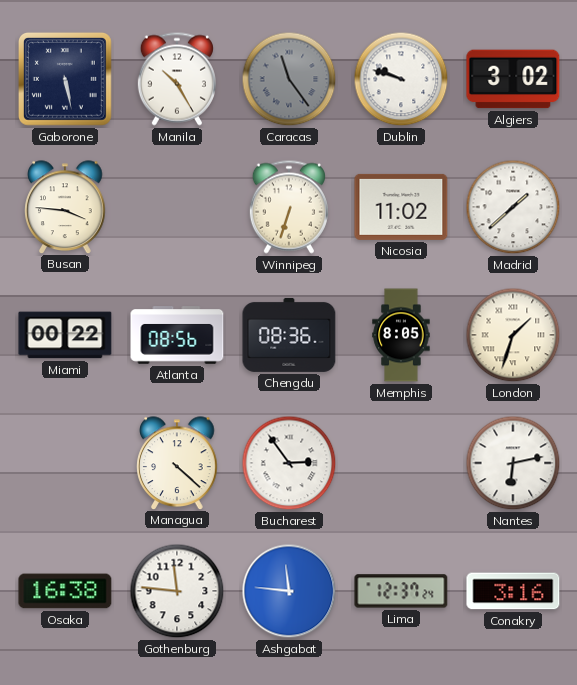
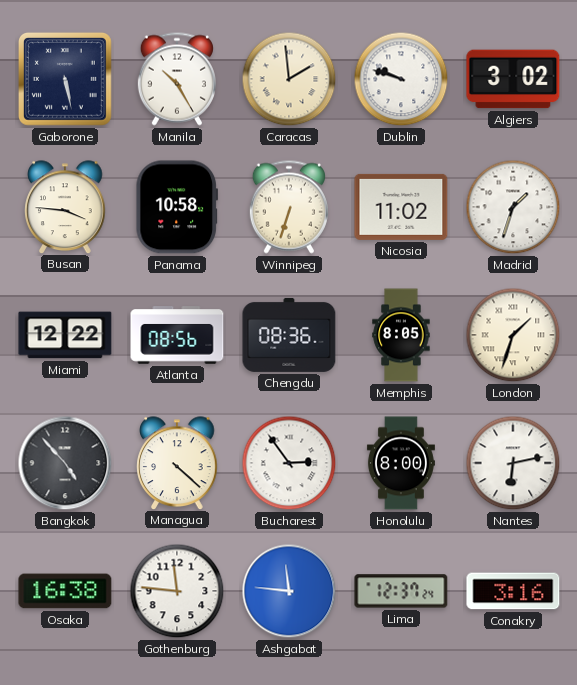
Caracas: 11:24 -> 1:59
Caracas dial: grey -> cream
Panama: none -> 10:58
Madrid: 1:38 -> 1:33
Miami: 00:22 -> 12:22
Bangkok: none -> 4:53
Honolulu: none -> 8:00
